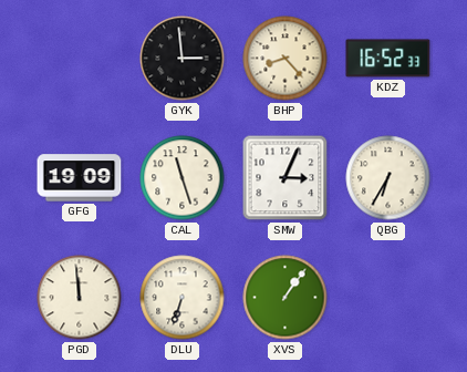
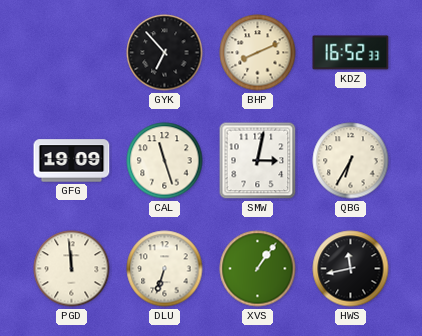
GYK: 2:59 -> 6:53
BHP: 8:23 -> 8:11
SMW: 3:04 -> 3:02
HWS: none -> 11:43
